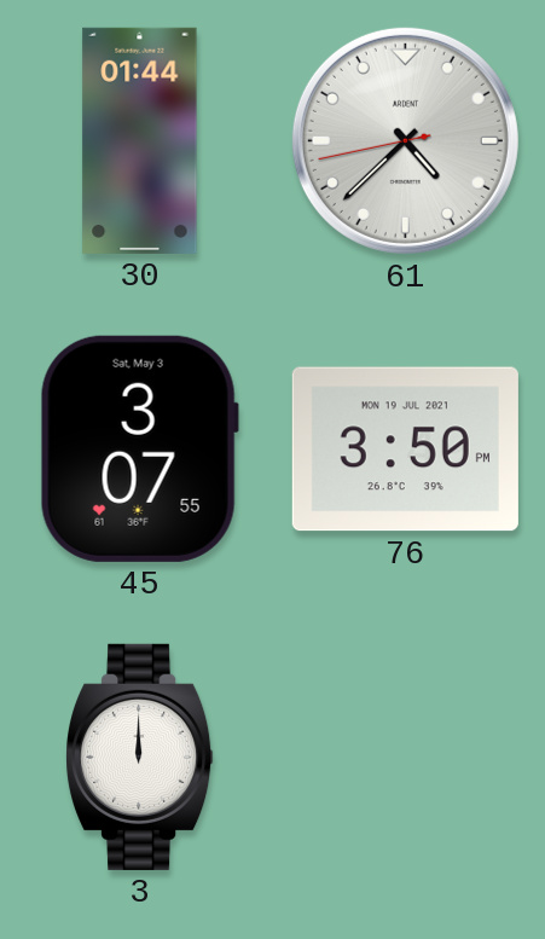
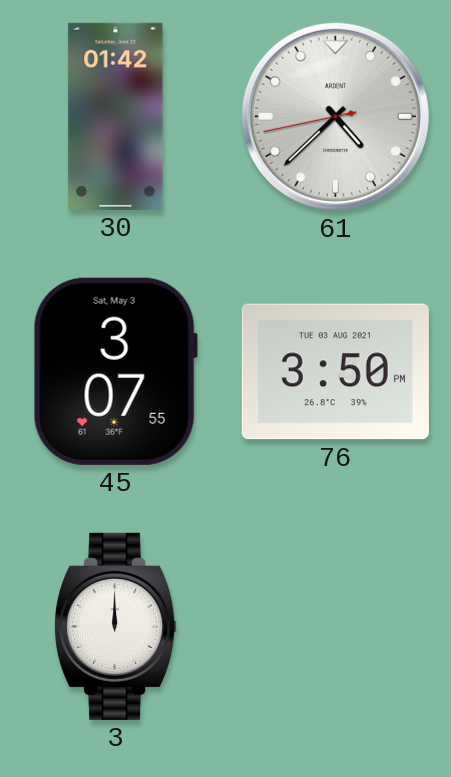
30: 01:44 -> 01:42
76 date: MON 19 JUL 2021 -> TUE 03 AUG 2021
